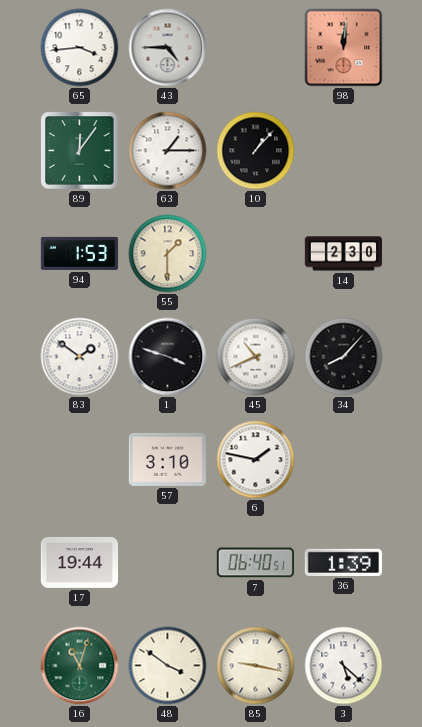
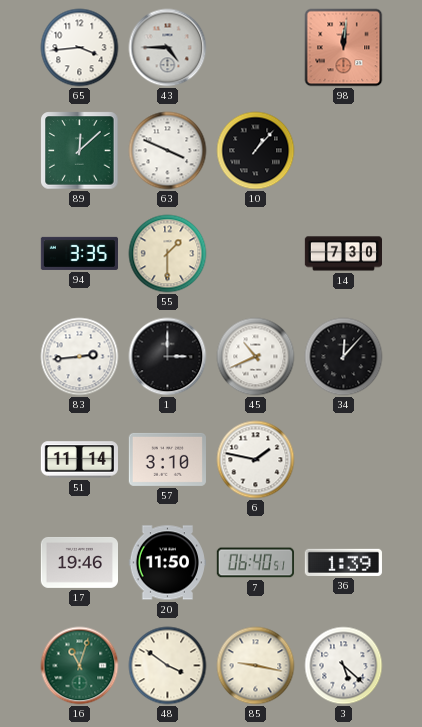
89: 12:06 -> 12:08
63: 1:15 -> 3:49
94: 1:53 -> 3:35
14: 2:30 -> 7:30
83: 1:51 -> 2:44
1: 3:48 -> 3:00
34: 8:07 -> 12:07
51: none -> 11:14
17: 19:44 -> 19:46
20: none -> 11:50
